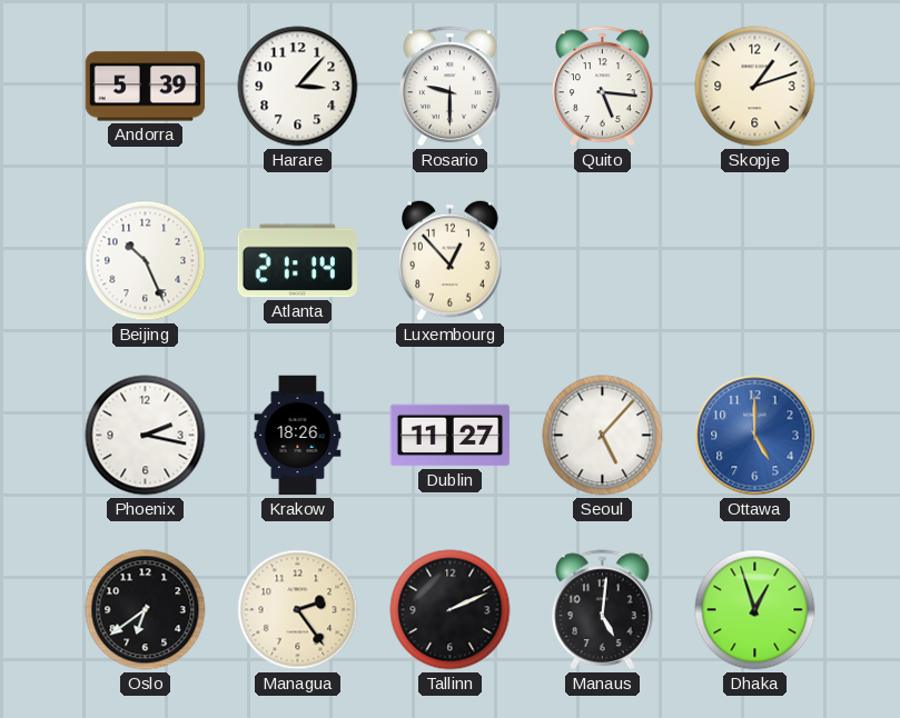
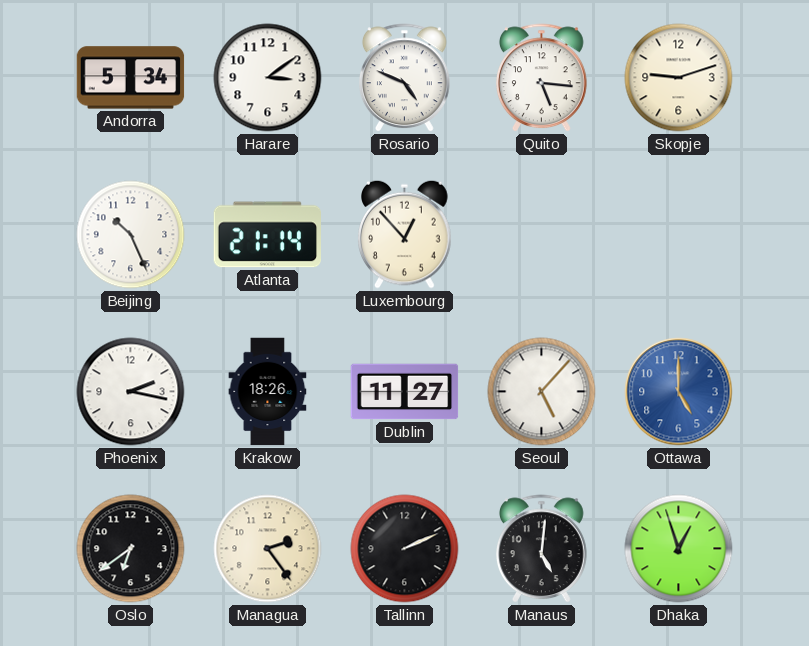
Andorra: 5:39 -> 5:34
Harare: 3:07 -> 3:09
Rosario: 9:30 -> 4:49
Skopje: 1:12 -> 9:12
